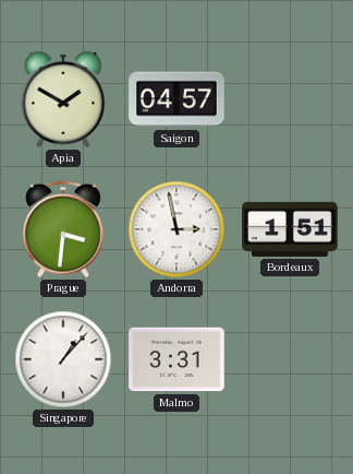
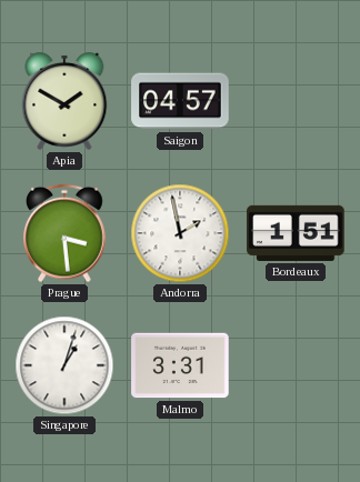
Prague: 3:31 -> 3:29
Andorra: 2:58 -> 1:58
Singapore: 1:07 -> 1:03
